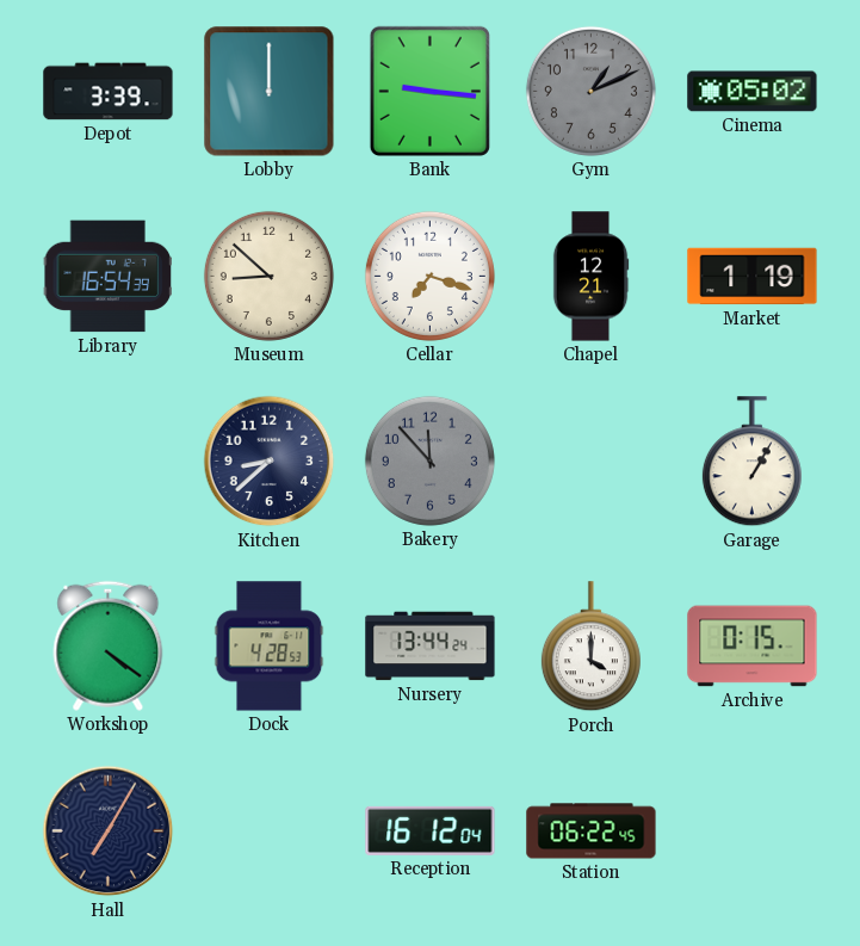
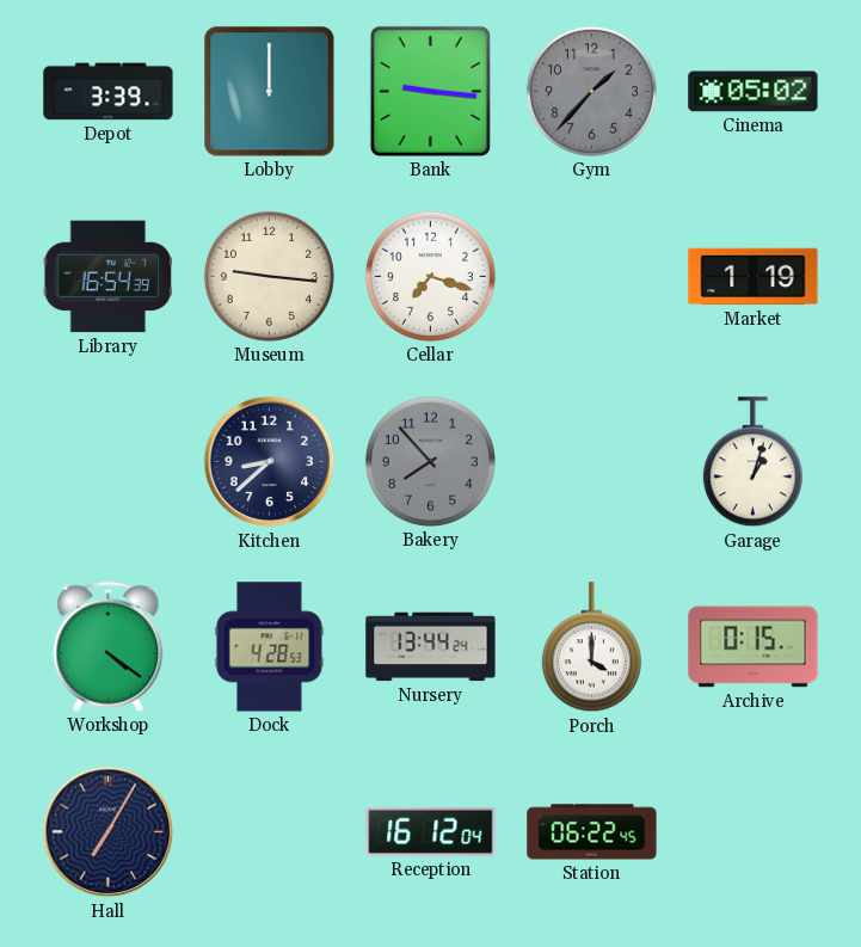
Gym: 1:11 -> 1:37
Museum: 8:52 -> 9:16
Chapel: 12:21 -> none
Bakery: 11:53 -> 7:53
Garage: 1:05 -> 1:03
